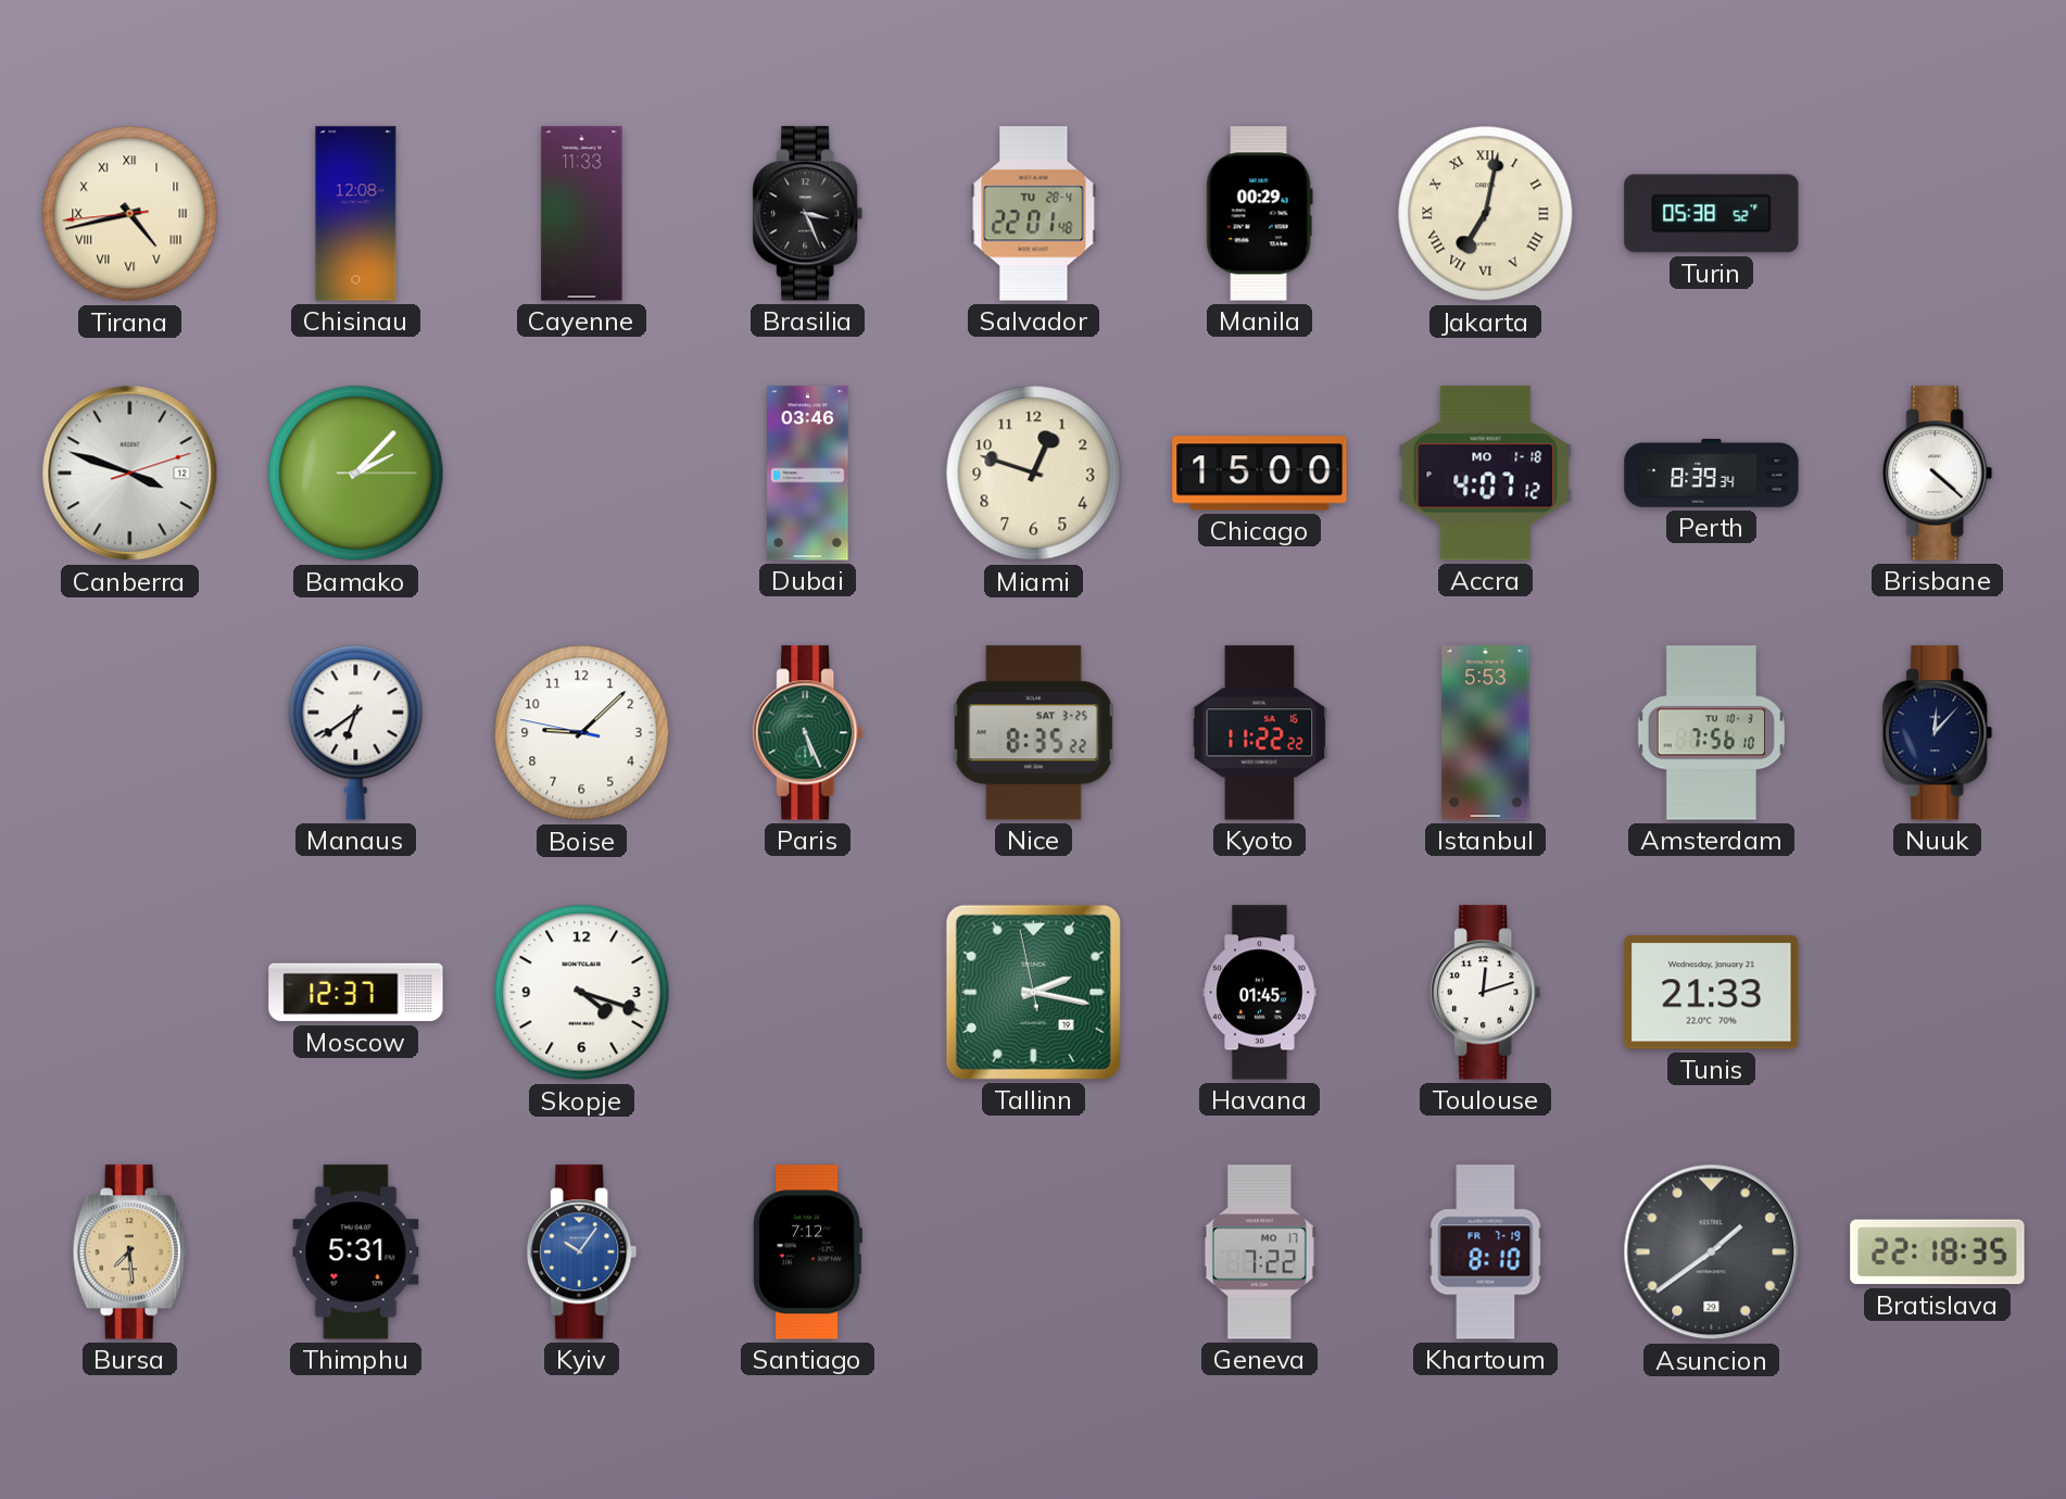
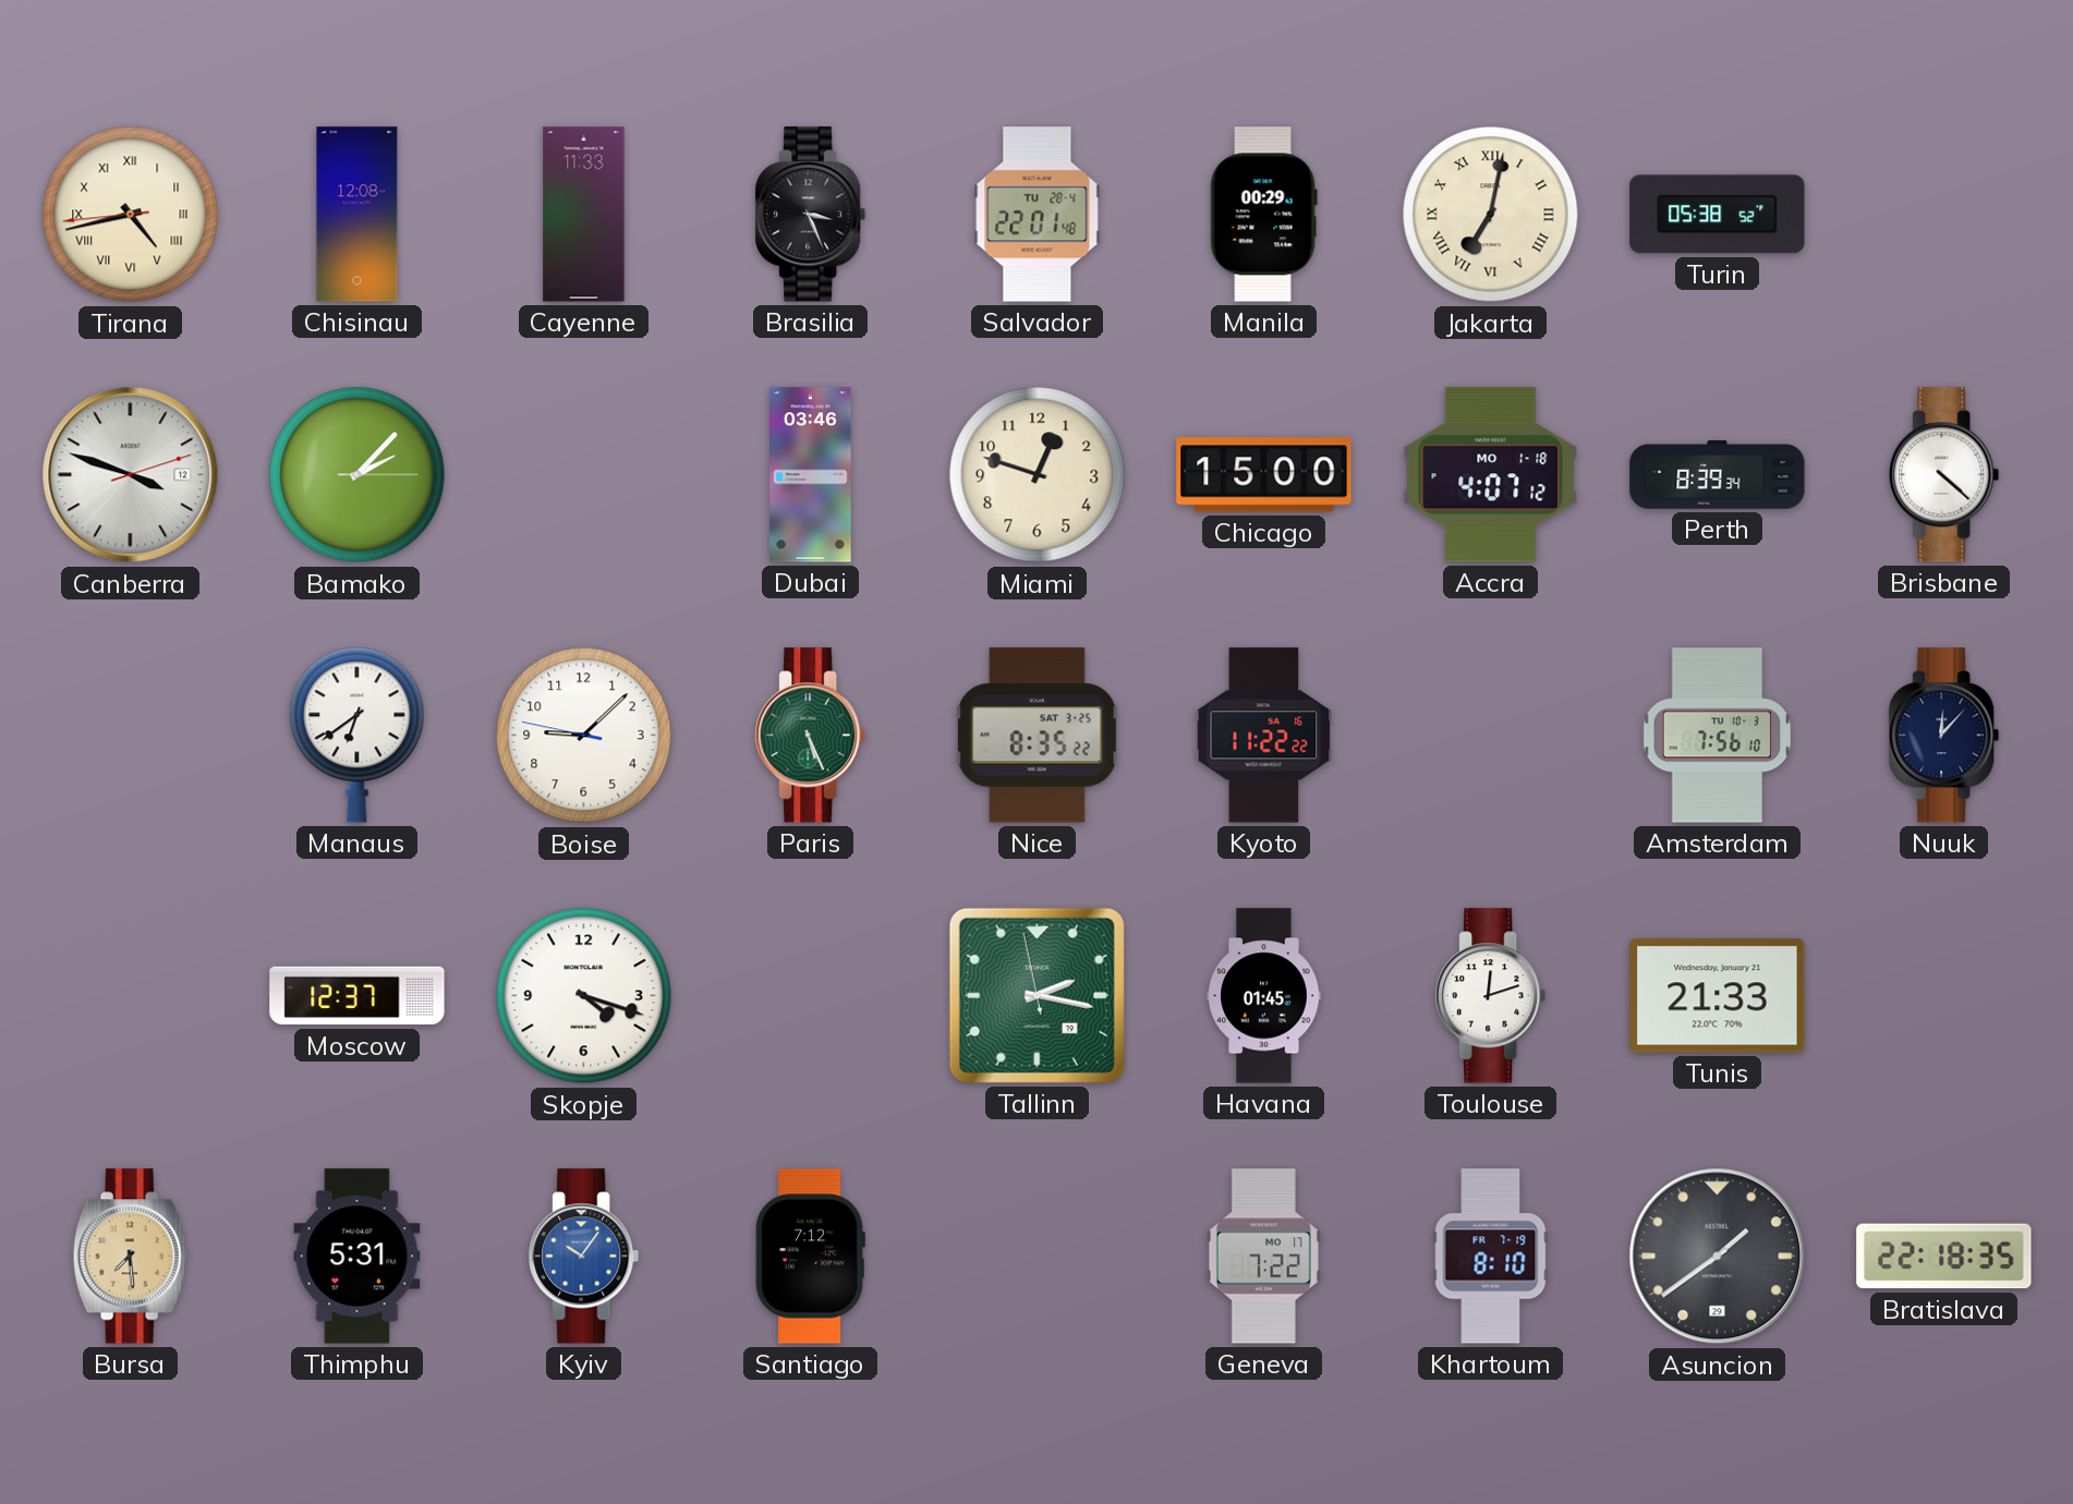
Istanbul: 5:53 -> none
